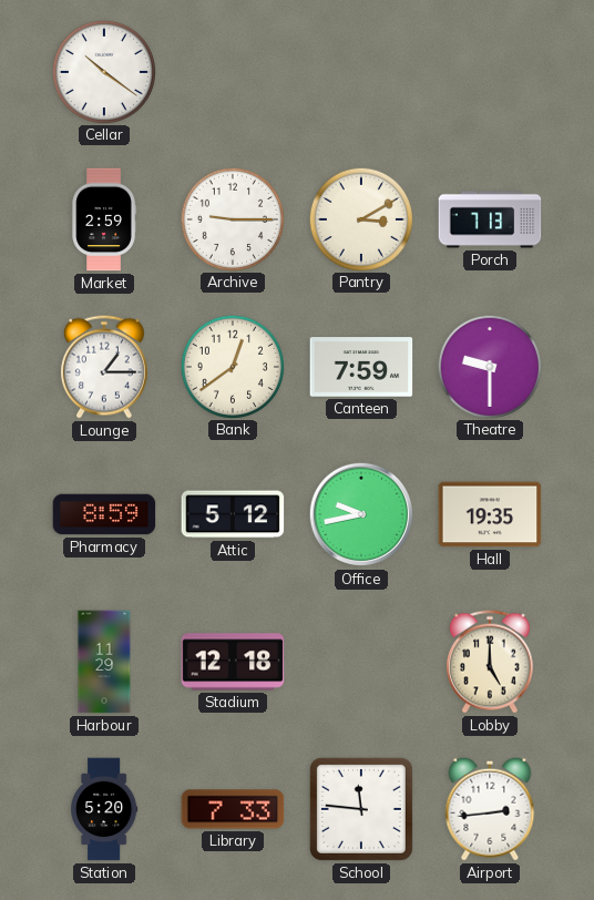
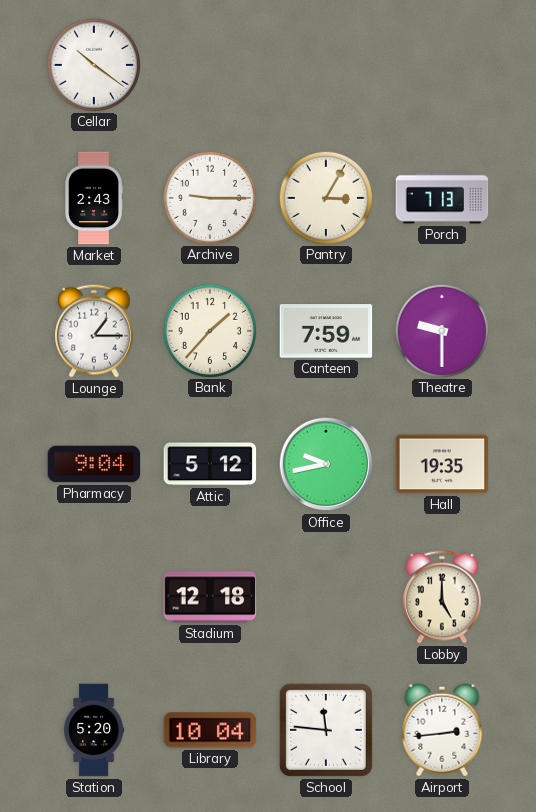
Market: 2:59 -> 2:43
Pantry: 3:10 -> 3:05
Bank: 12:39 -> 1:37
Pharmacy: 8:59 -> 9:04
Harbour: 11:29 -> none
Library: 7:33 -> 10:04
